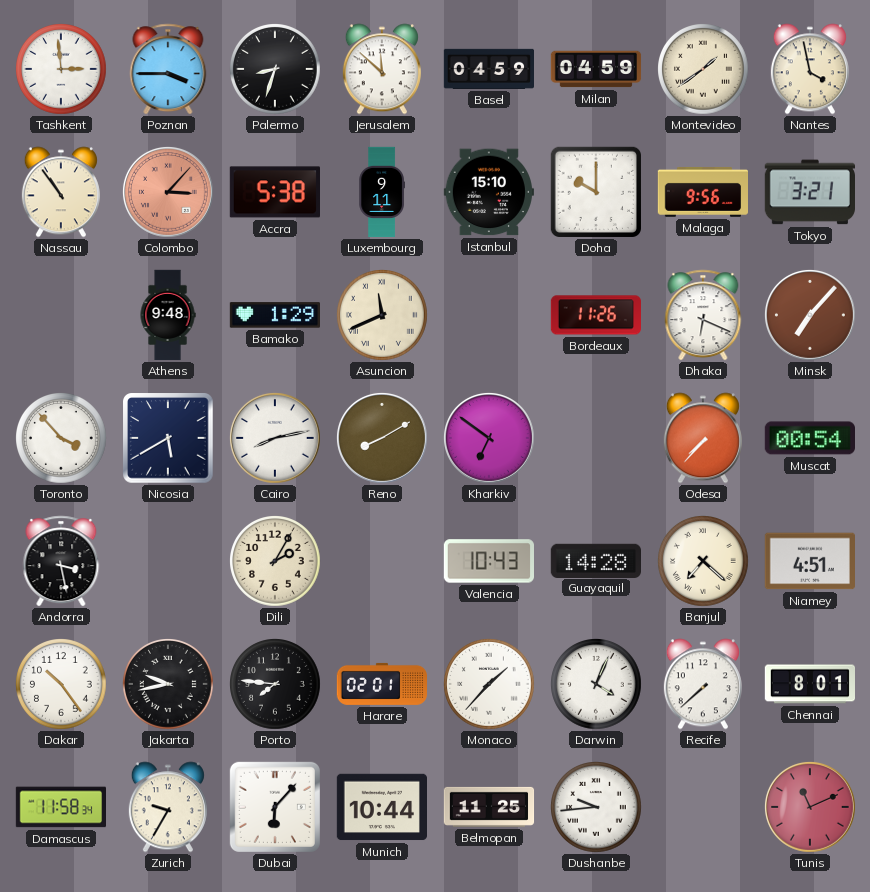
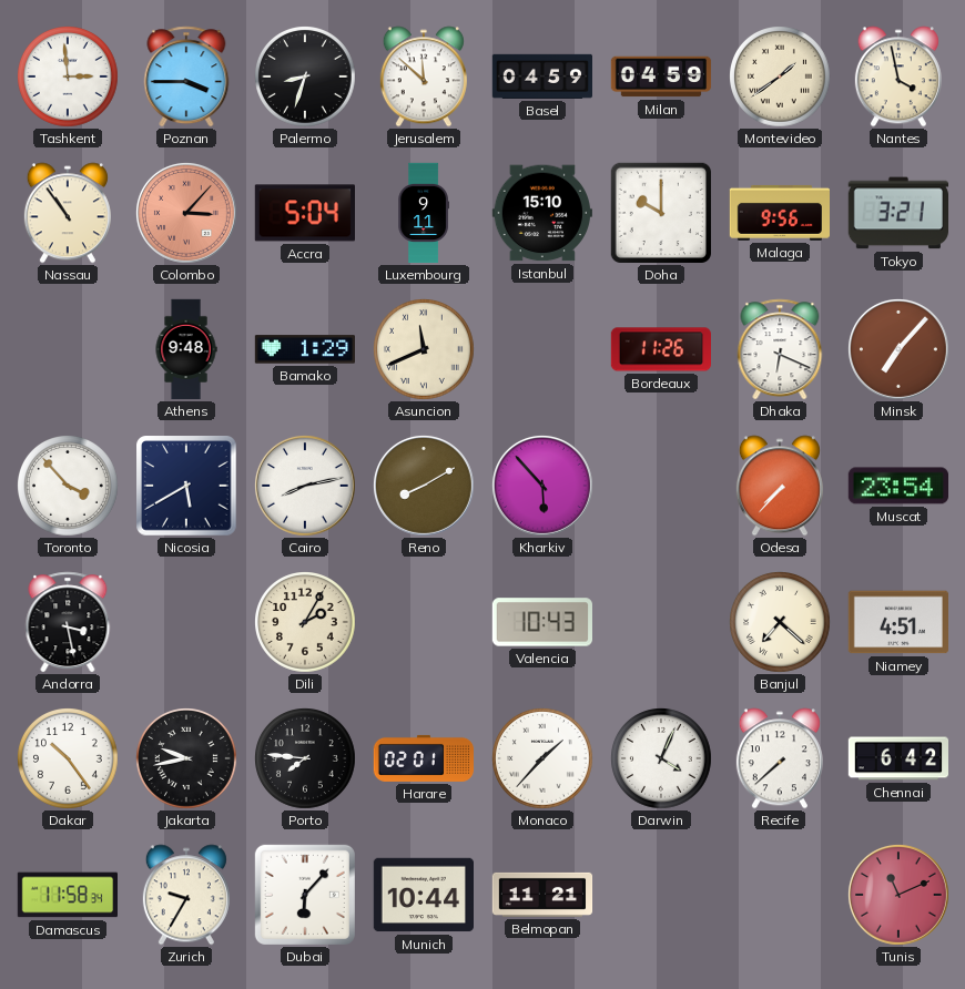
Accra: 5:38 -> 5:04
Kharkiv: 6:51 -> 5:53
Muscat: 00:54 -> 23:54
Guayaquil: 14:28 -> none
Chennai: 8:01 -> 6:42
Belmopan: 11:25 -> 11:21
Dushanbe: 9:44 -> none
